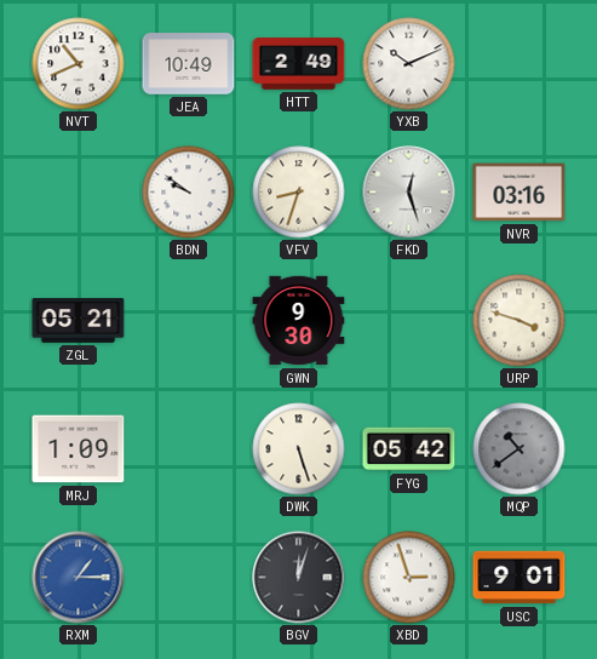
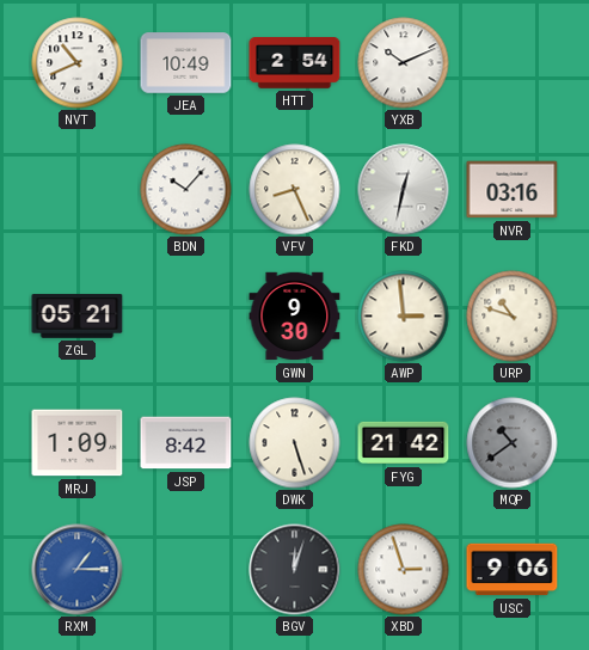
HTT: 2:49 -> 2:54
BDN: 9:51 -> 10:07
VFV: 8:33 -> 8:26
FKD: 12:27 -> 12:32
AWP: none -> 2:59
URP: 3:48 -> 10:48
JSP: none -> 8:42
FYG: 05:42 -> 21:42
USC: 9:01 -> 9:06
